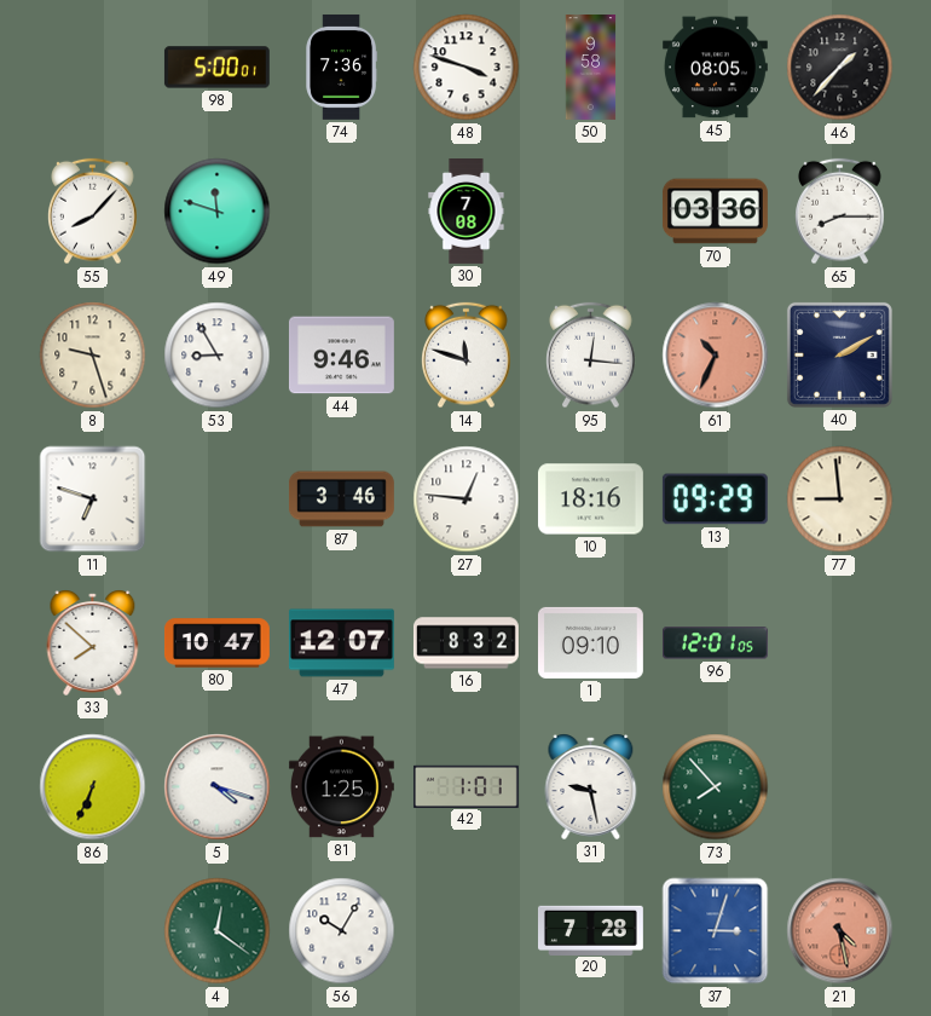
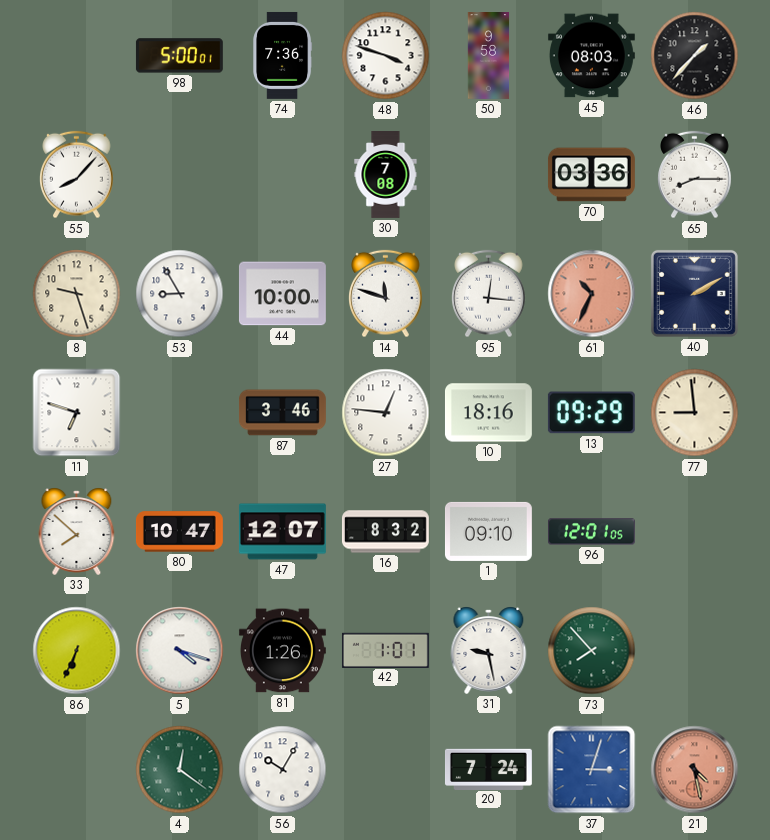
45: 08:05 -> 08:03
49: 11:48 -> none
44: 9:46 -> 10:00
81: 1:25 -> 1:26
20: 7:28 -> 7:24
